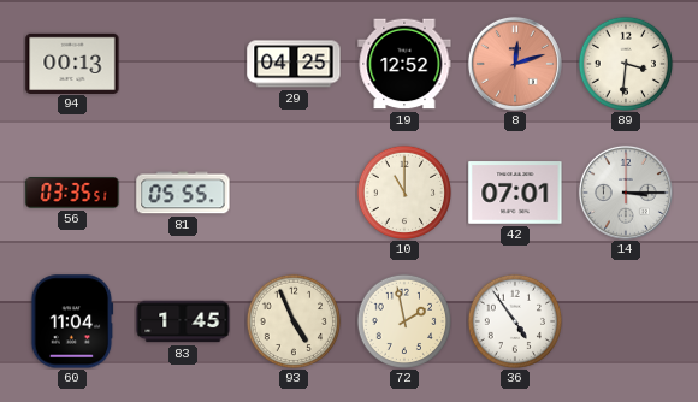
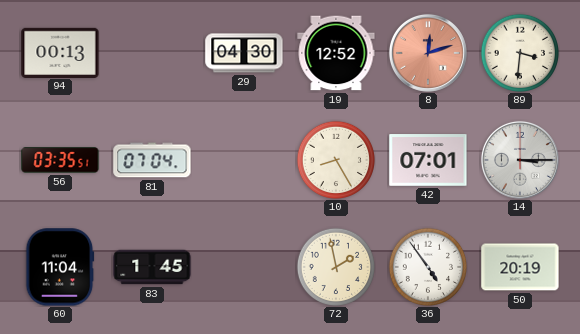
29: 04:25 -> 04:30
81: 05:55 -> 07:04
10: 11:00 -> 8:25
93: 4:56 -> none
50: none -> 20:19
